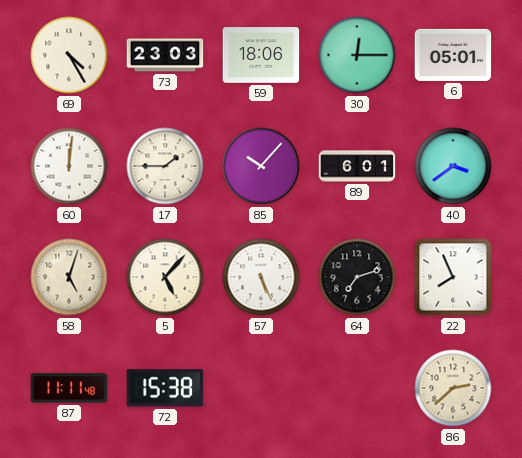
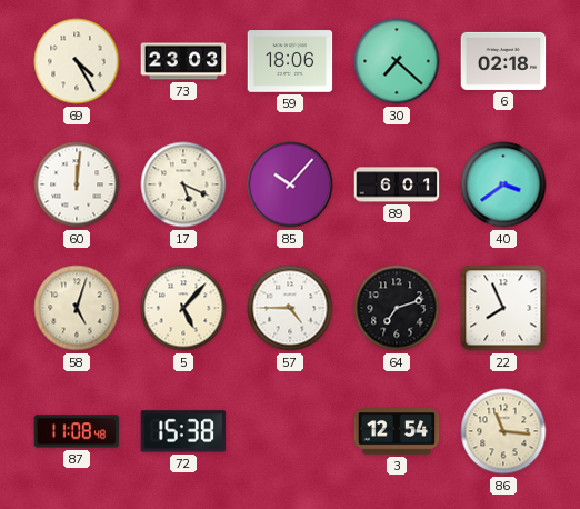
30: 12:15 -> 7:22
6: 05:01 -> 02:18
17: 1:45 -> 5:19
57: 5:26 -> 4:45
87: 11:11 -> 11:08
3: none -> 12:54
86: 2:38 -> 11:16
